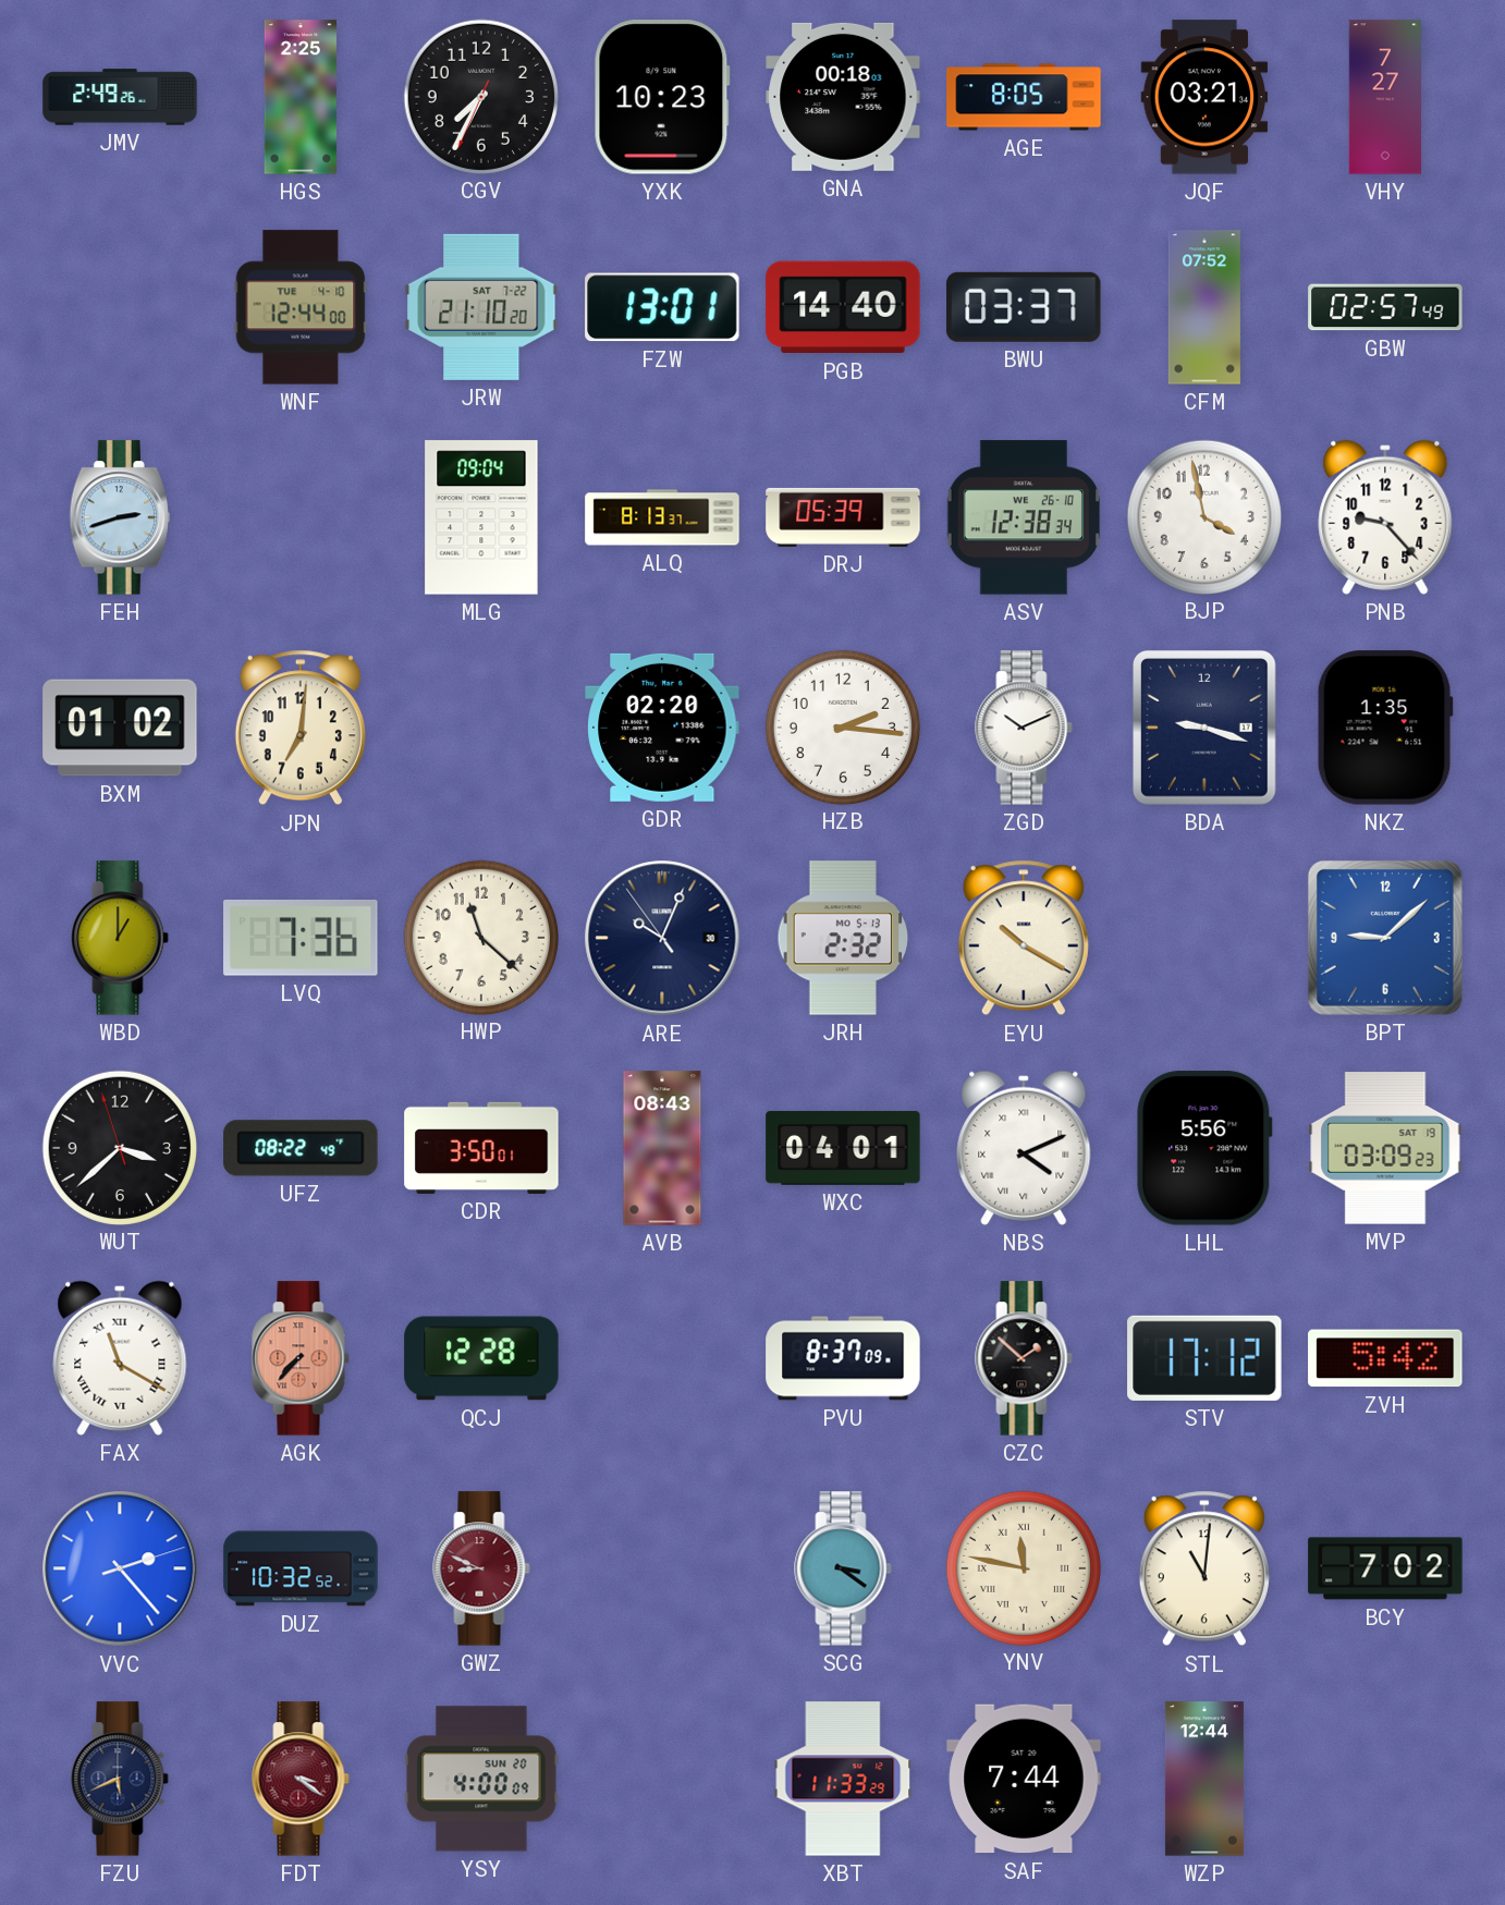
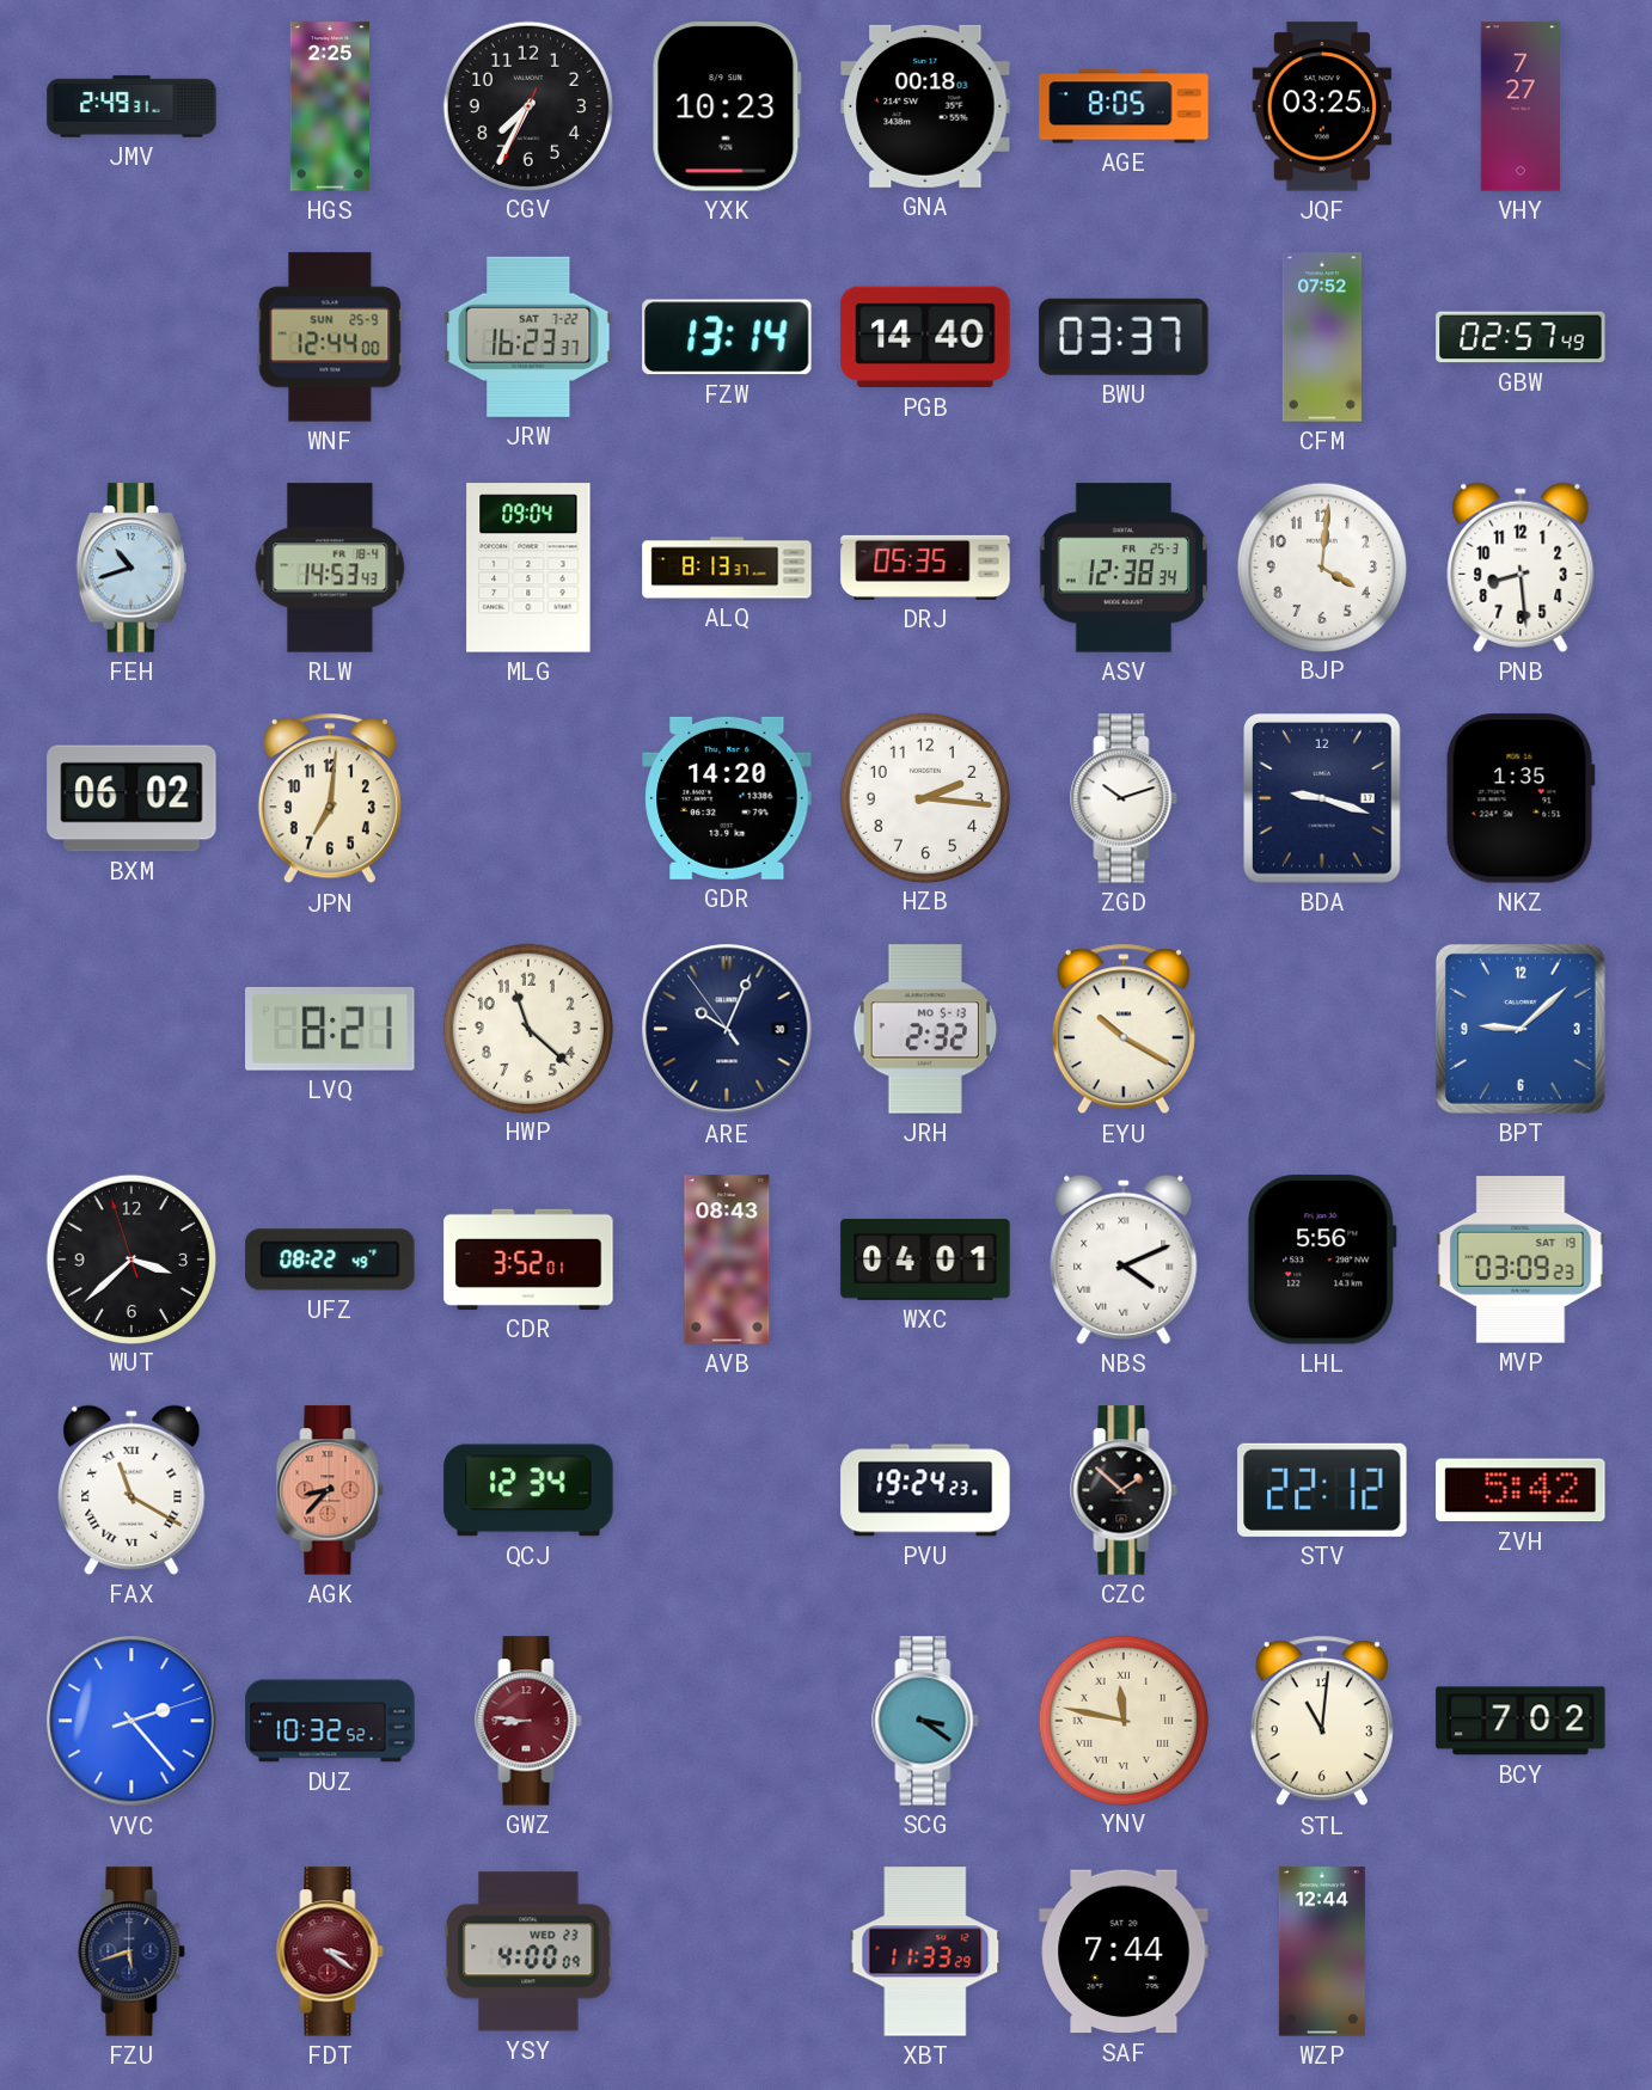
JMV: 2:49:26 -> 2:49:31
JQF: 03:21 -> 03:25
WNF date: TUE 4-10 -> SUN 25-9
JRW: 21:10 -> 16:23
FZW: 13:01 -> 13:14
FEH: 2:42 -> 10:42
RLW: none -> 14:53
DRJ: 05:39 -> 05:35
ASV date: WE 26-10 -> FR 25-3
BJP: 3:58 -> 4:01
PNB: 9:23 -> 8:29
BXM: 01:02 -> 06:02
GDR: 02:20 -> 14:20
ZGD: 10:11 -> 10:12
WBD: 1:00 -> none
LVQ: 7:36 -> 8:21
CDR: 3:50 -> 3:52
AGK: 7:37 -> 8:37
QCJ: 12:28 -> 12:34
PVU: 8:37 -> 19:24
STV: 17:12 -> 22:12
GWZ: 8:49 -> 8:46
FZU: 5:41 -> 5:42
YSY date: SUN 20 -> WED 23
